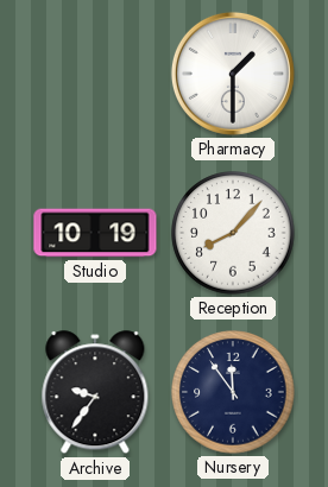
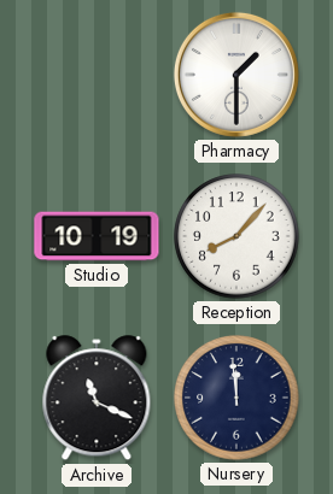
Archive: 9:36 -> 11:19
Nursery: 11:54 -> 11:59
